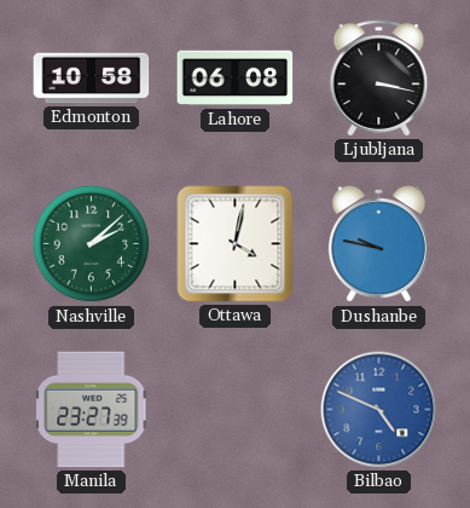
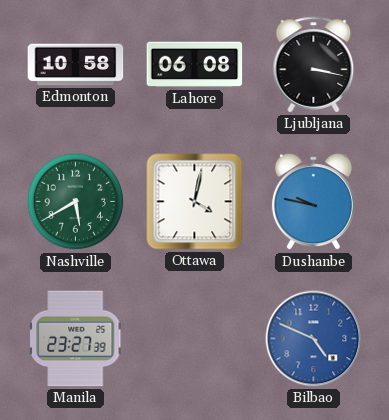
Nashville: 2:08 -> 5:40
